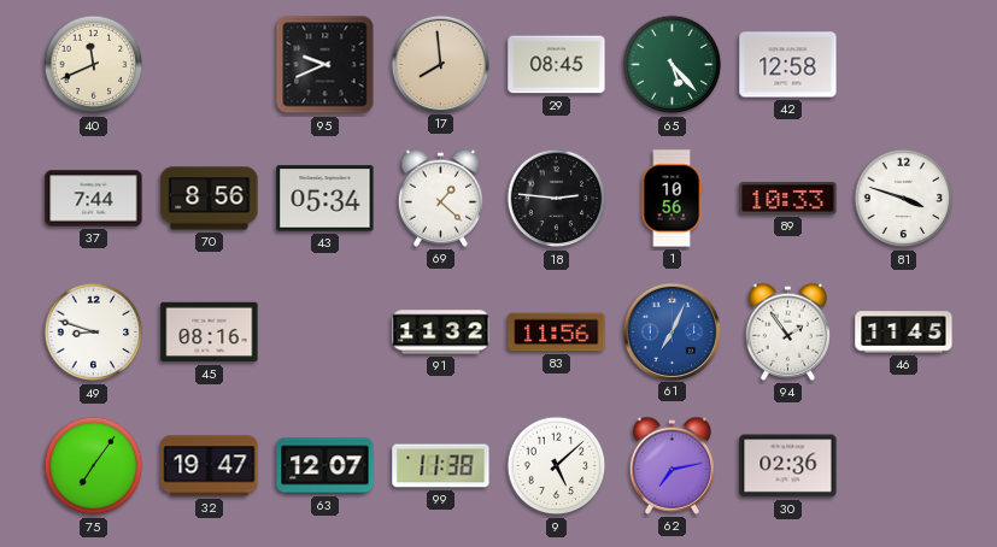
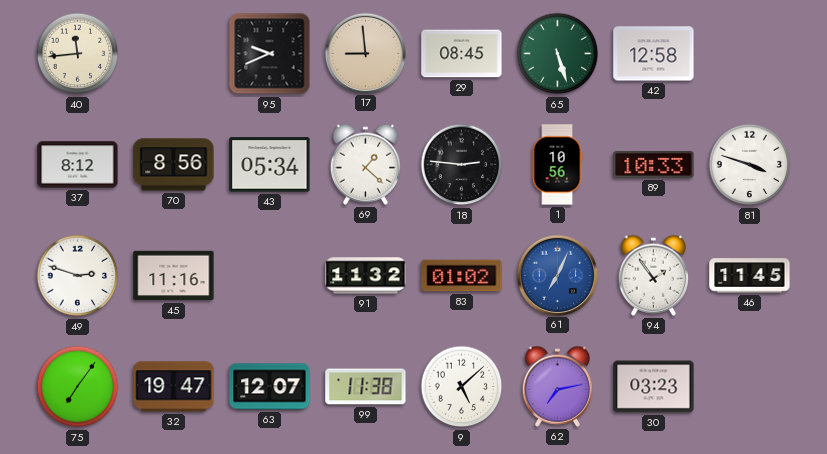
40: 11:41 -> 11:44
17: 7:59 -> 8:59
65: 5:23 -> 5:27
37: 7:44 -> 8:12
49: 8:48 -> 2:48
45: 08:16 -> 11:16
83: 11:56 -> 01:02
30: 02:36 -> 03:23
